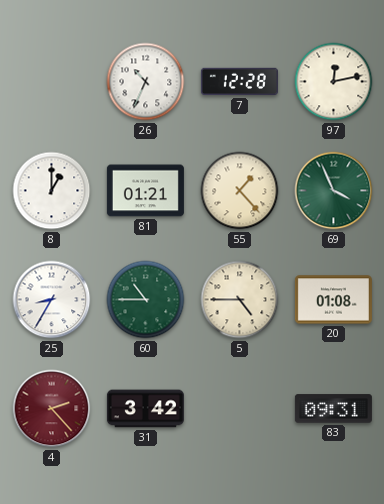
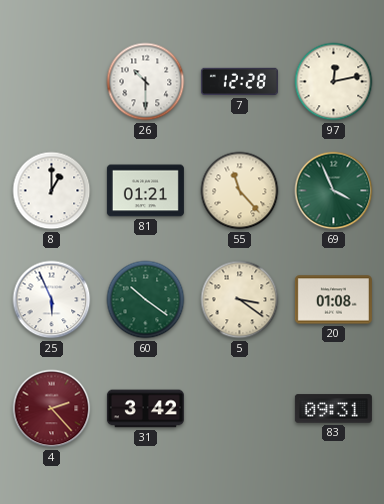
26: 10:34 -> 10:30
55: 1:23 -> 11:23
25: 8:35 -> 5:56
60: 10:45 -> 10:21
5: 4:45 -> 3:21
